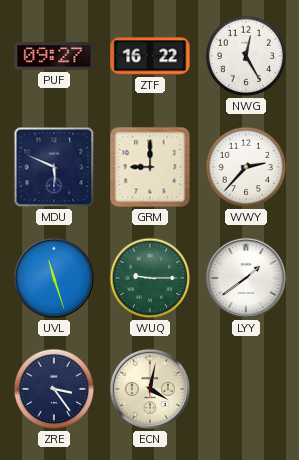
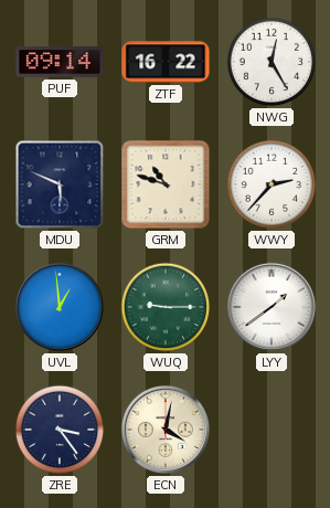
PUF: 09:27 -> 09:14
GRM: 9:00 -> 10:48
UVL: 11:27 -> 12:59
